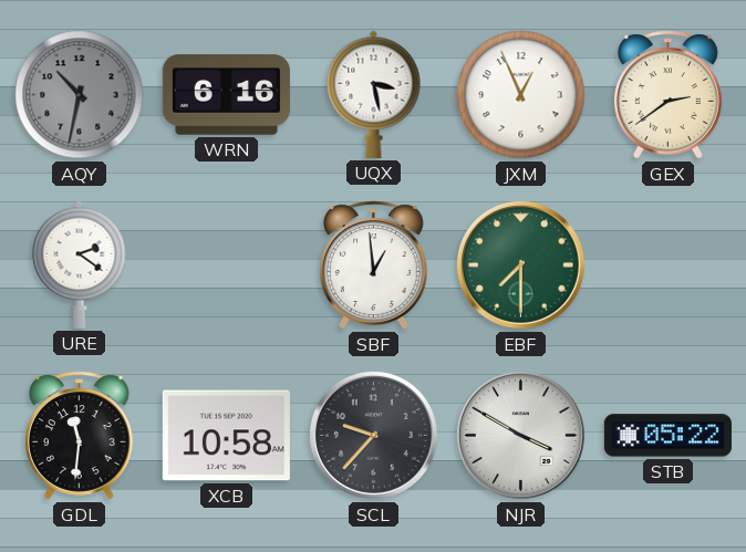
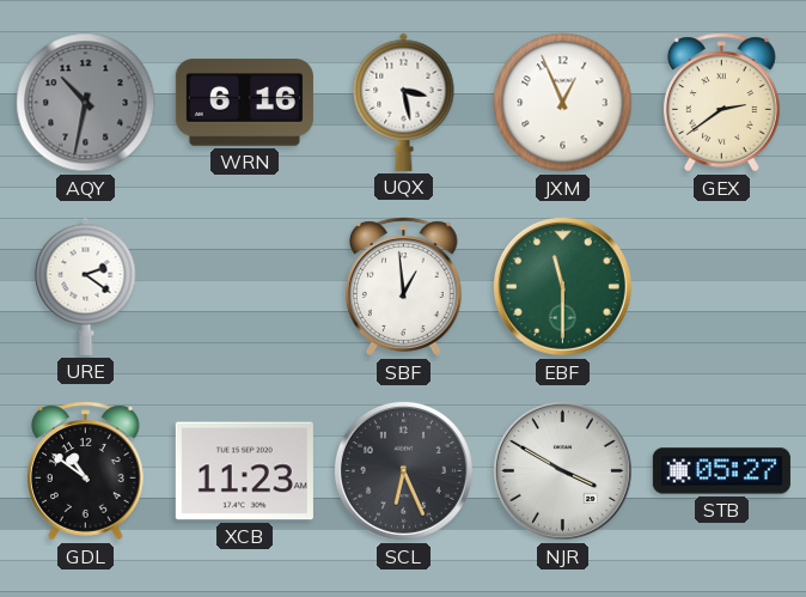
EBF: 7:30 -> 11:30
GDL: 11:31 -> 10:51
XCB: 10:58 -> 11:23
SCL: 9:37 -> 6:26
STB: 05:22 -> 05:27
